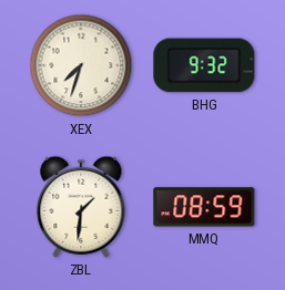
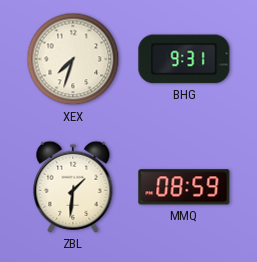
BHG: 9:32 -> 9:31
